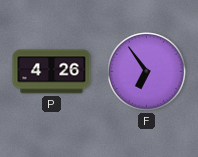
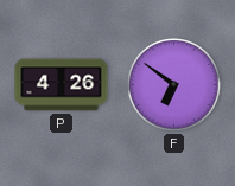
F: 6:54 -> 6:51
